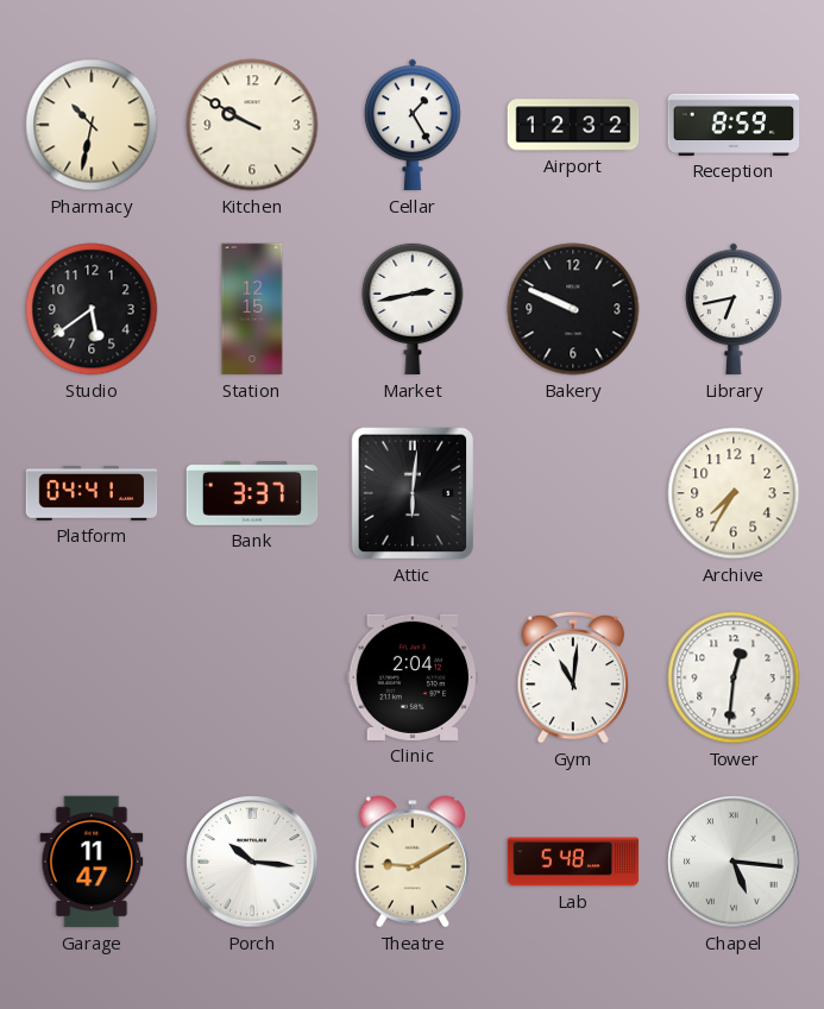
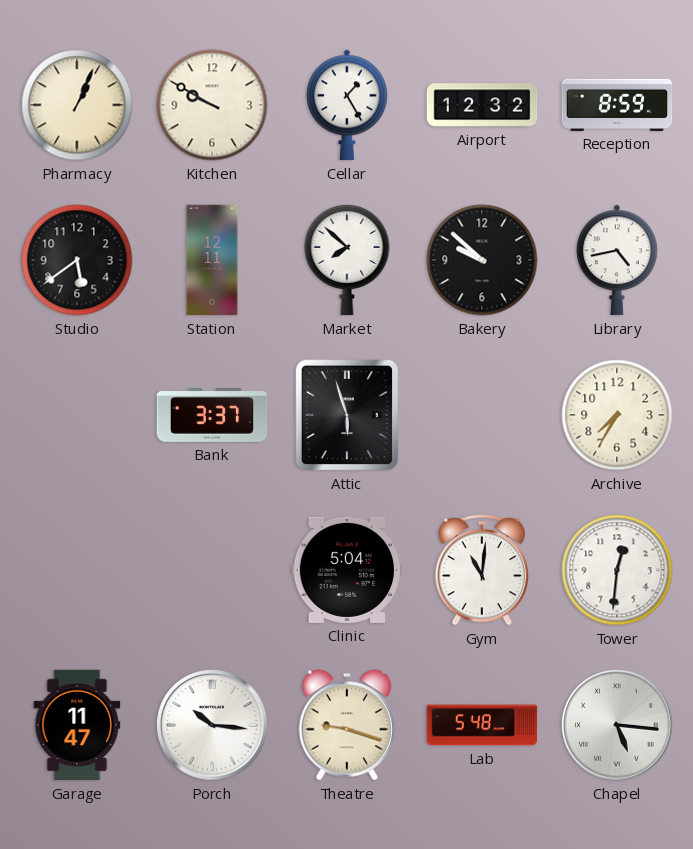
Pharmacy: 10:32 -> 1:04
Station: 12:15 -> 12:11
Market: 2:43 -> 7:52
Bakery: 9:49 -> 9:52
Library: 6:43 -> 4:43
Platform: 04:41 -> none
Attic: 6:01 -> 5:57
Clinic: 2:04 -> 5:04
Theatre: 9:10 -> 9:18
